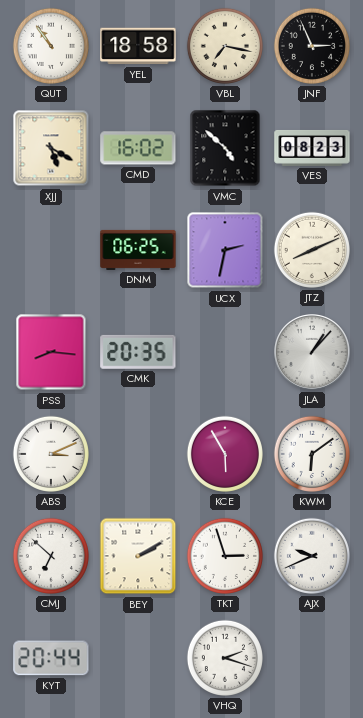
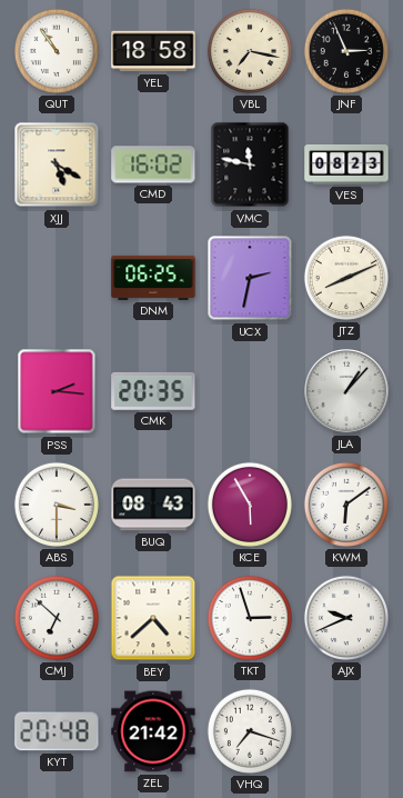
VMC: 4:52 -> 11:47
PSS: 8:16 -> 2:16
ABS: 3:11 -> 3:30
BUQ: none -> 08:43
BEY: 2:10 -> 4:38
KYT: 20:44 -> 20:48
ZEL: none -> 21:42
VHQ: 2:18 -> 7:18
